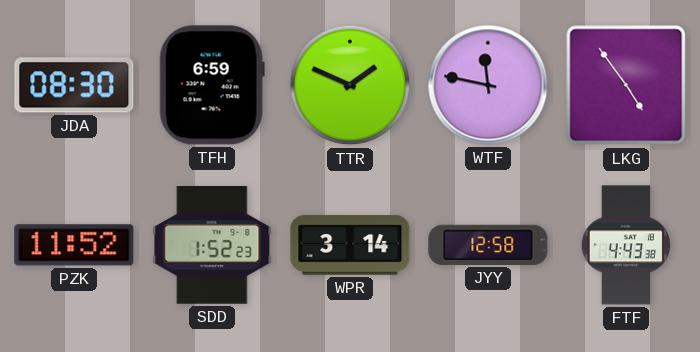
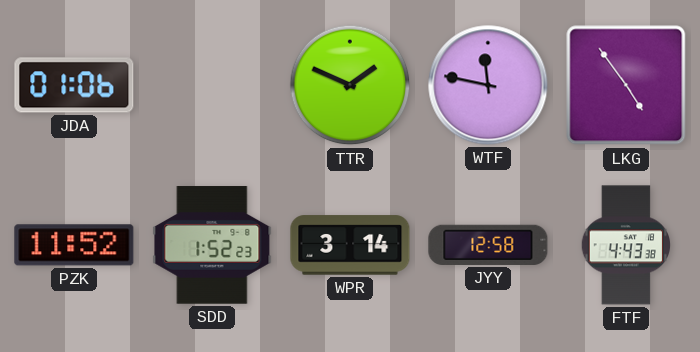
JDA: 08:30 -> 01:06
TFH: 6:59 -> none
